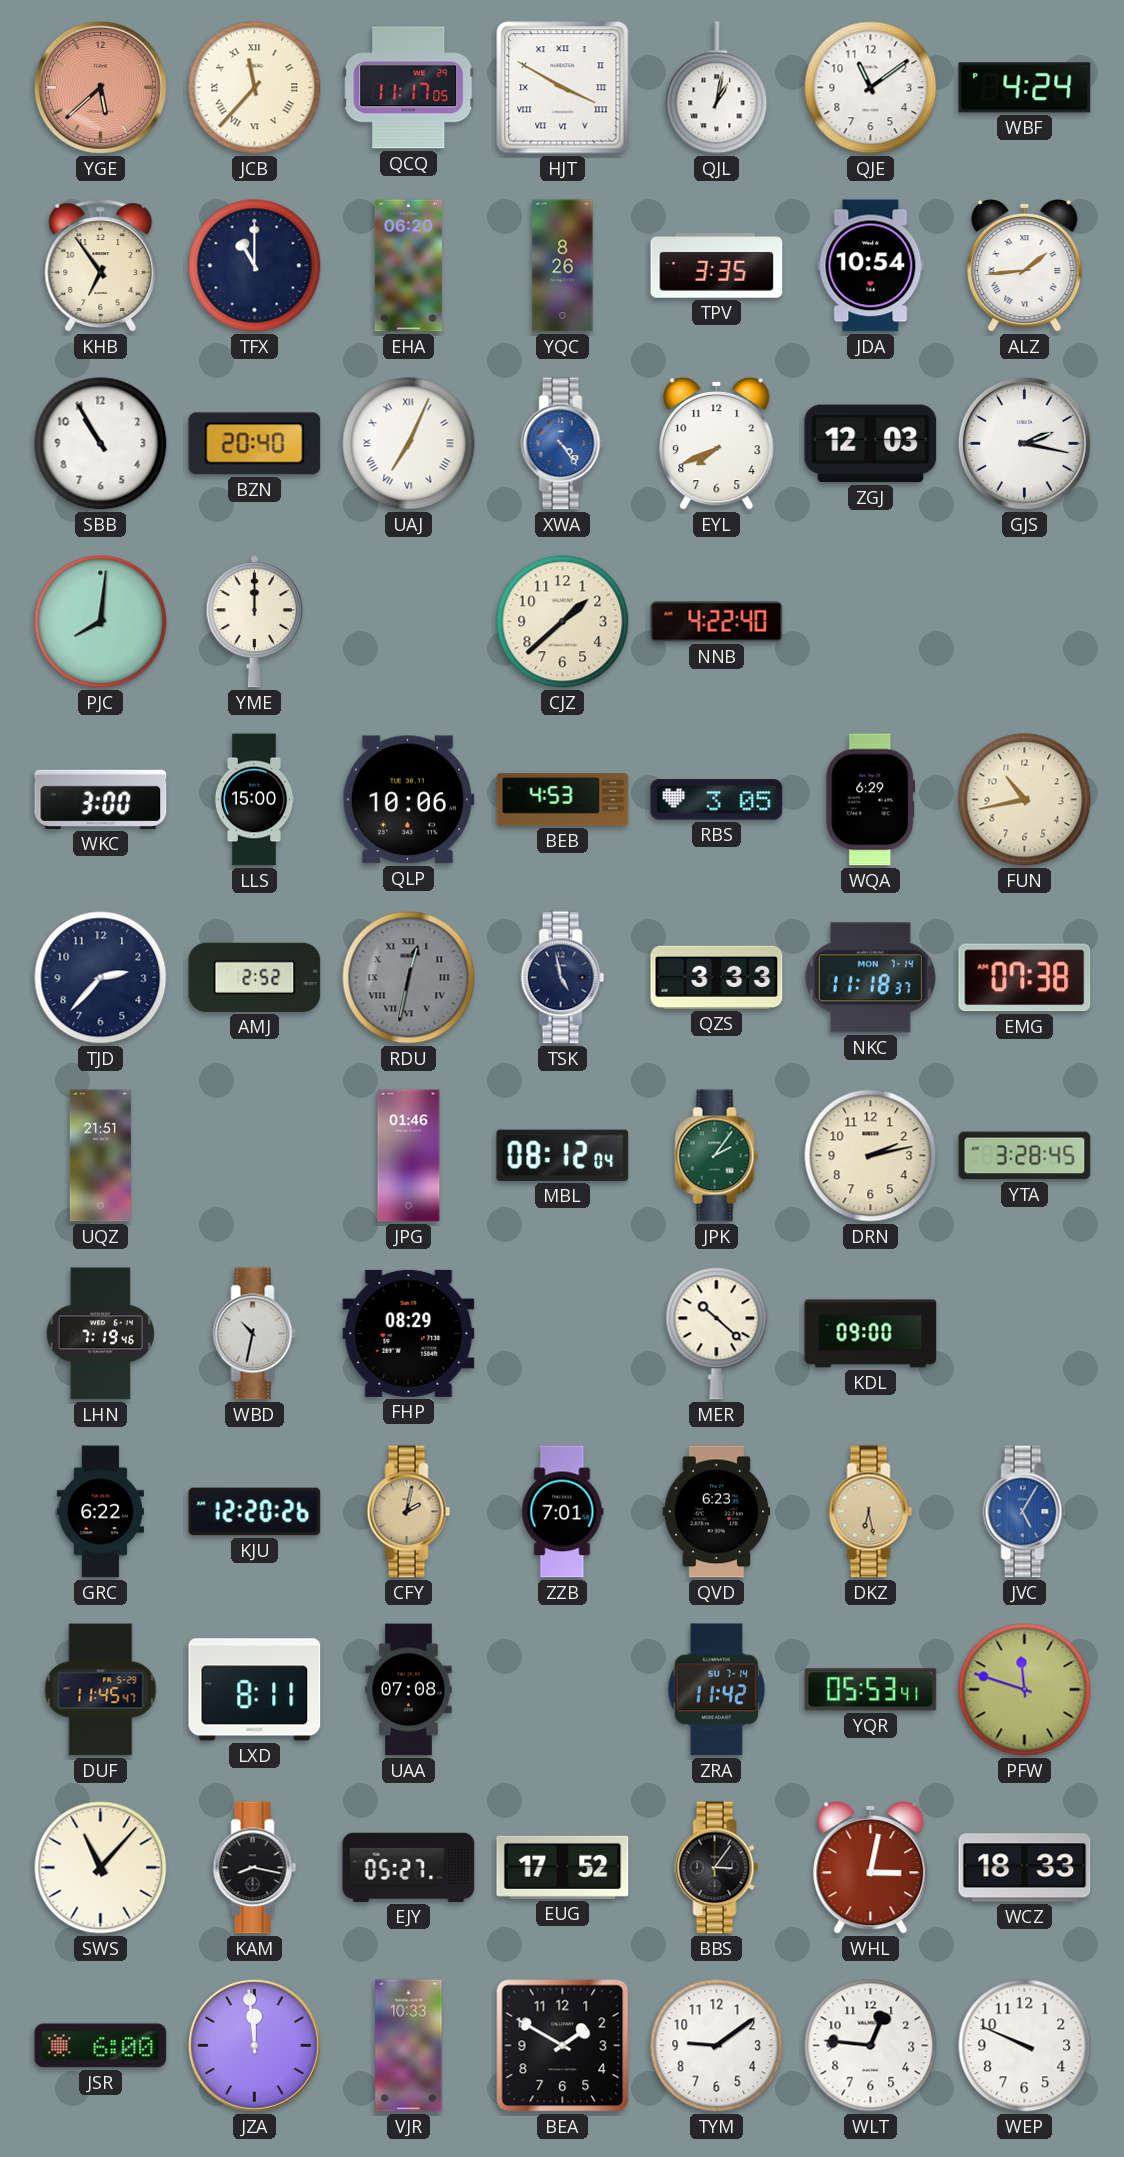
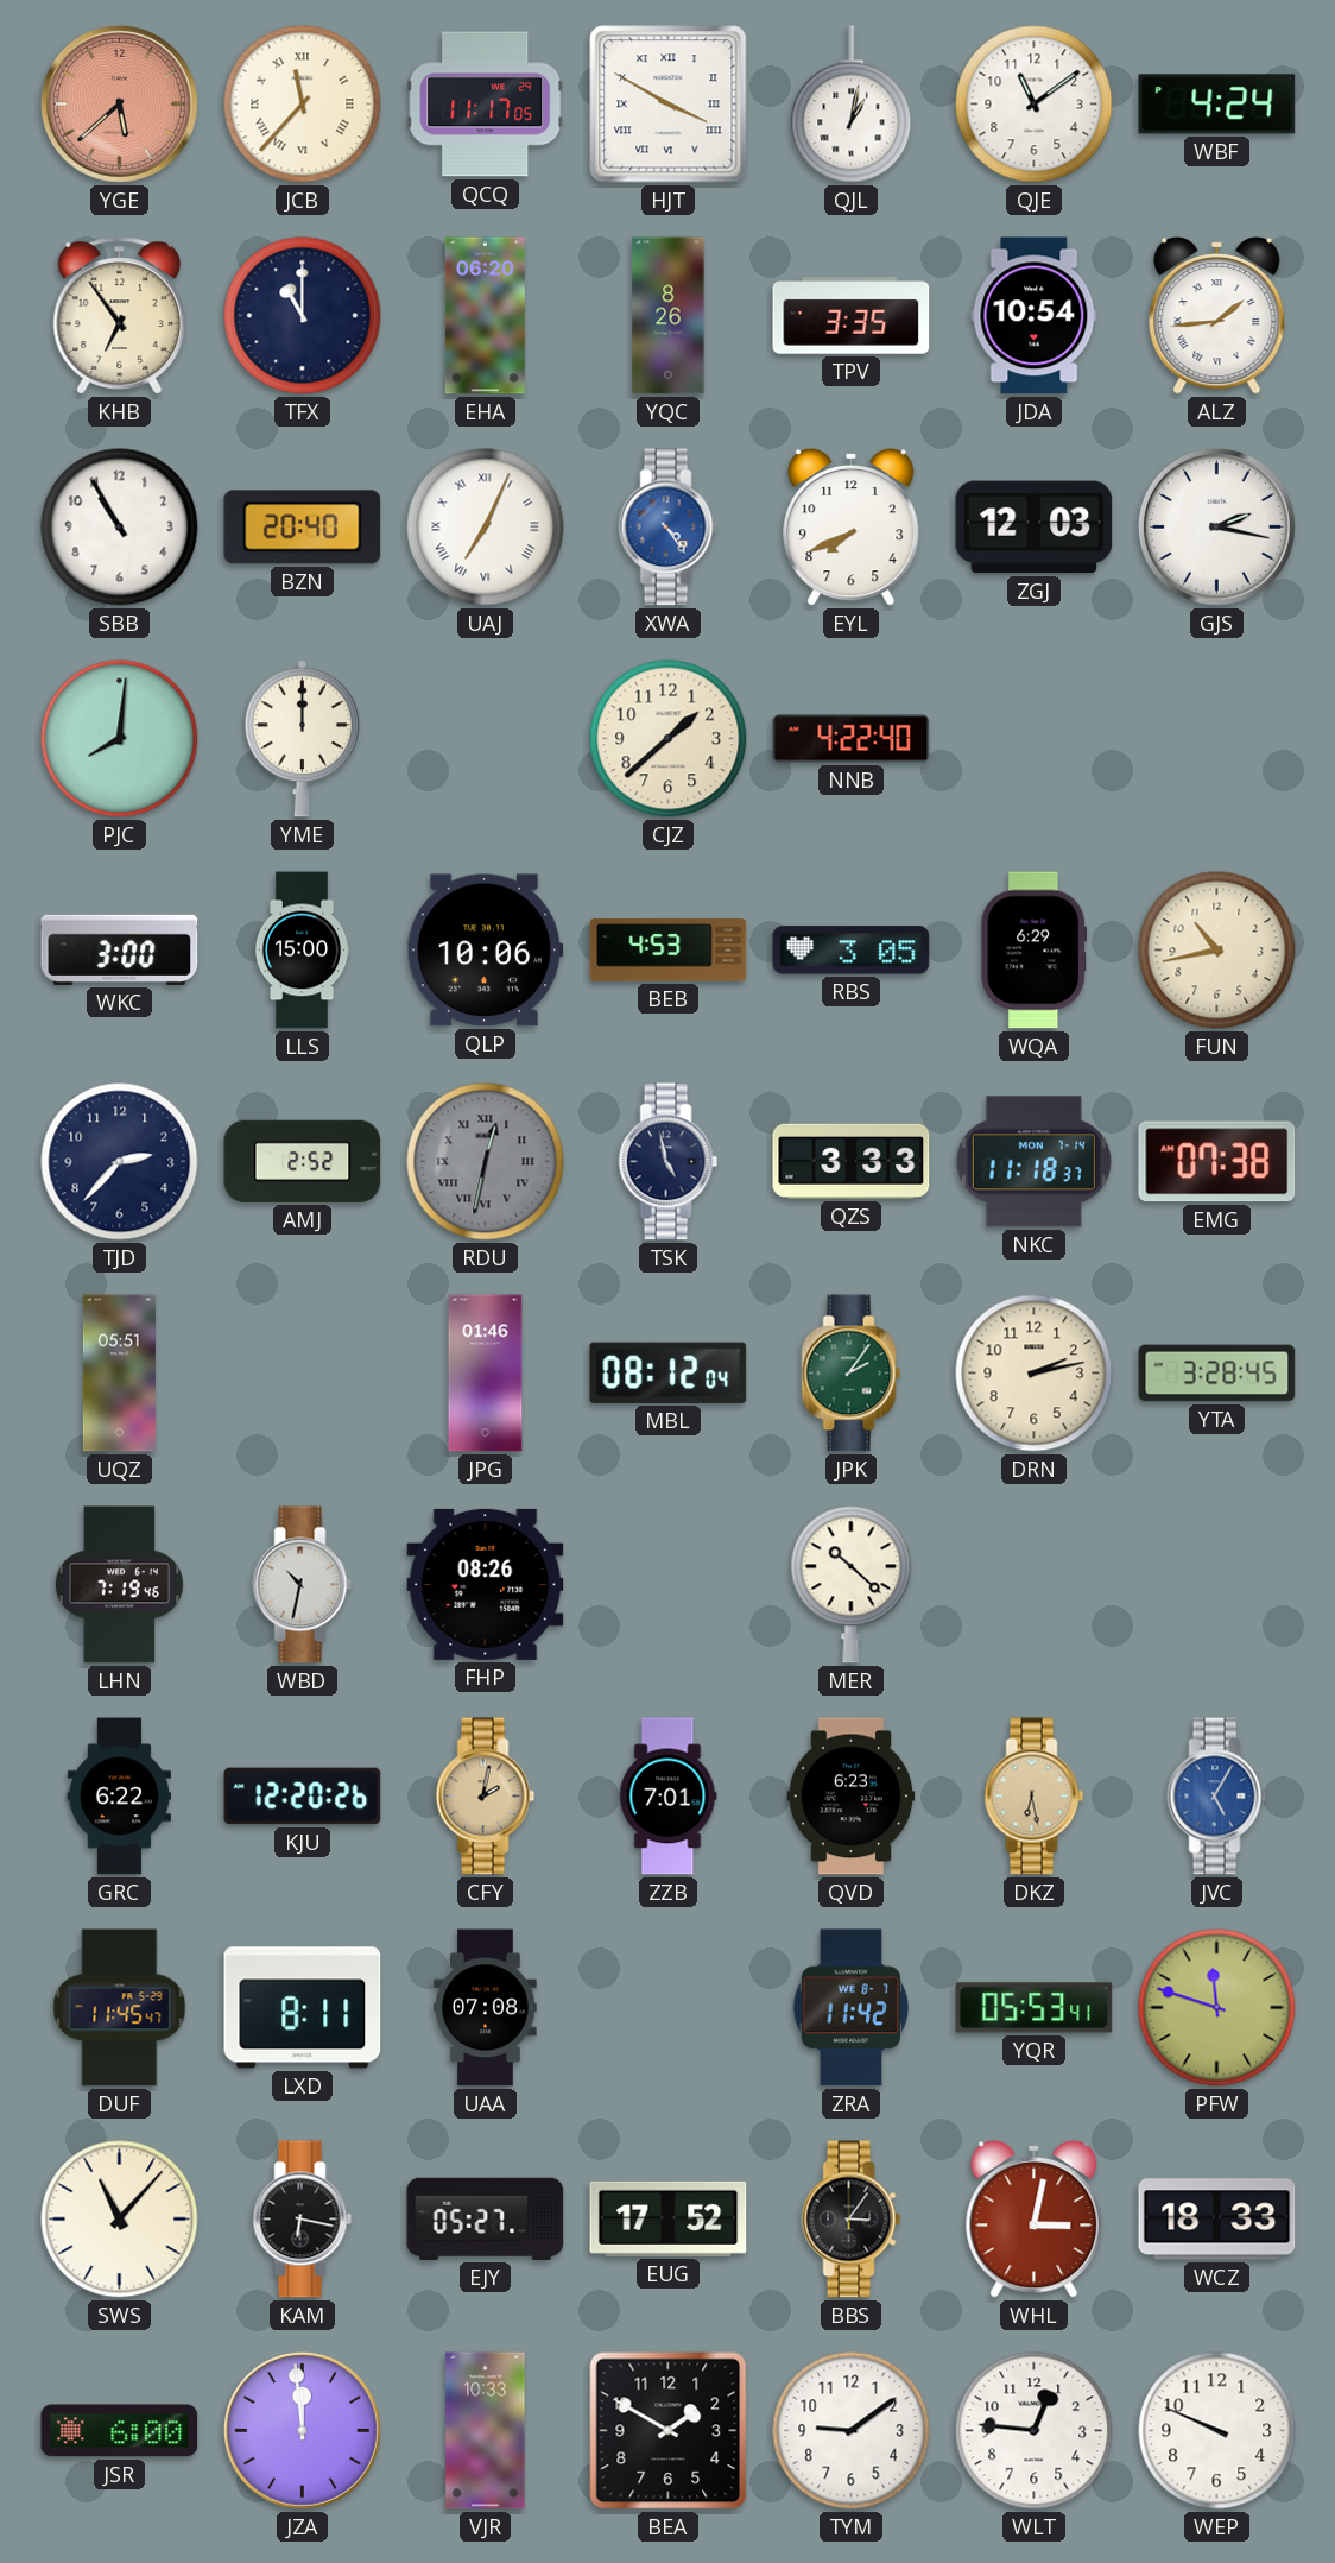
UQZ: 21:51 -> 05:51
FHP: 08:29 -> 08:26
KDL: 09:00 -> none
ZRA date: SU 7-14 -> WE 8-7
KAM: 8:17 -> 6:17
